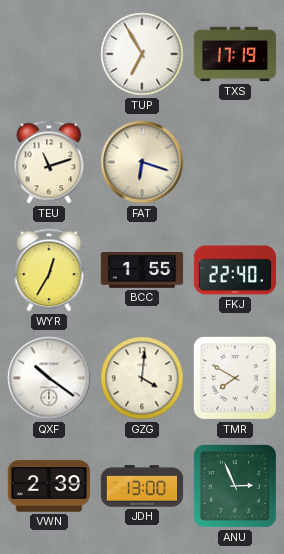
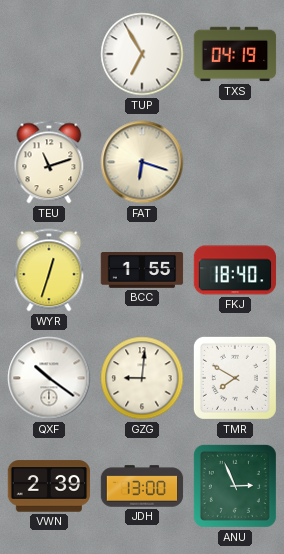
TXS: 17:19 -> 04:19
WYR: 12:35 -> 12:33
FKJ: 22:40 -> 18:40
GZG: 4:01 -> 9:01
